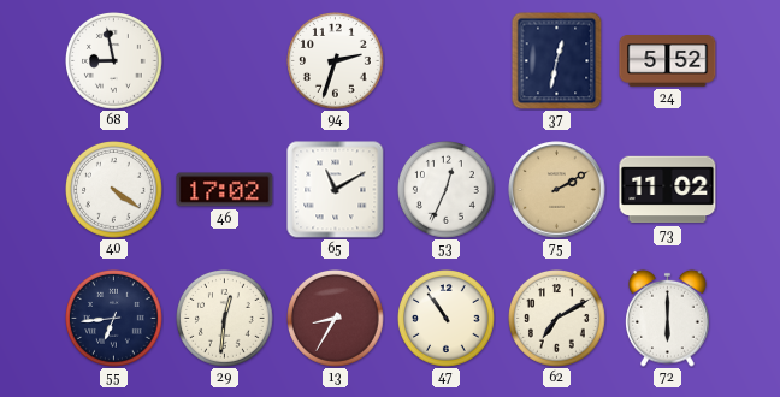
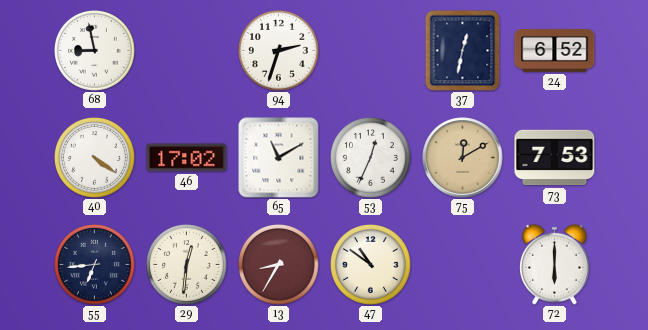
24: 5:52 -> 6:52
75: 2:10 -> 12:10
73: 11:02 -> 7:53
47: 10:54 -> 10:51
62: 7:10 -> none
